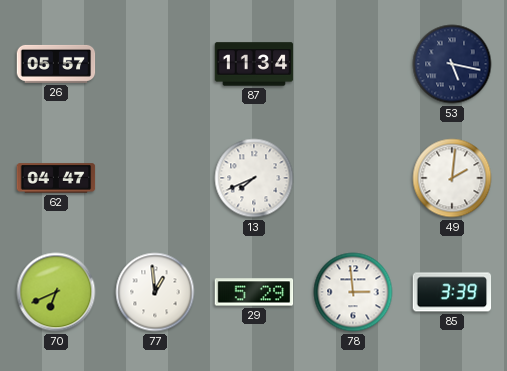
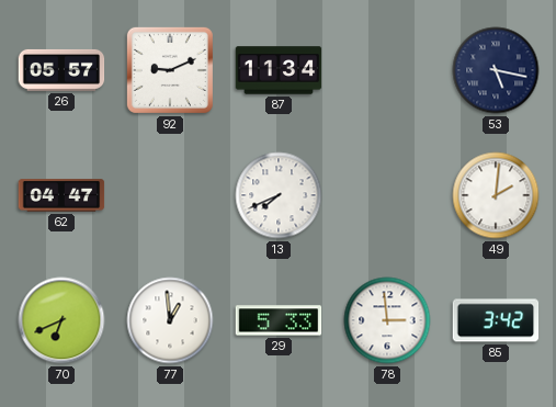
92: none -> 9:11
29: 5:29 -> 5:33
85: 3:39 -> 3:42
